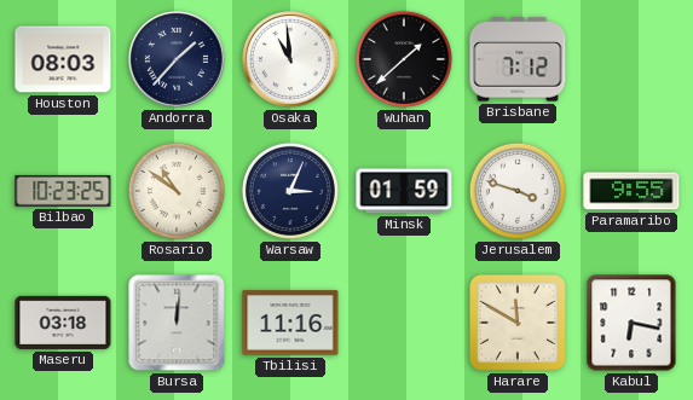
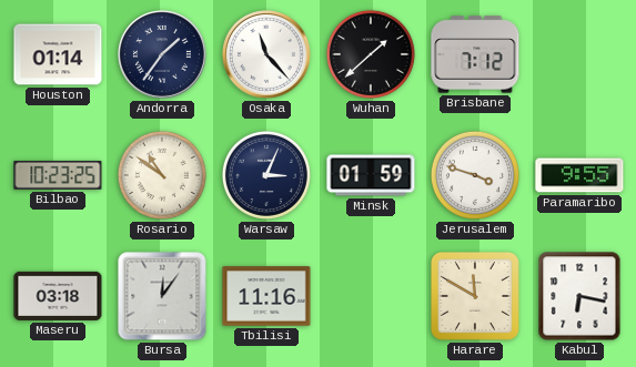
Houston: 08:03 -> 01:14
Andorra: 1:37 -> 1:36
Osaka: 10:59 -> 11:23
Bursa: 12:01 -> 12:06
